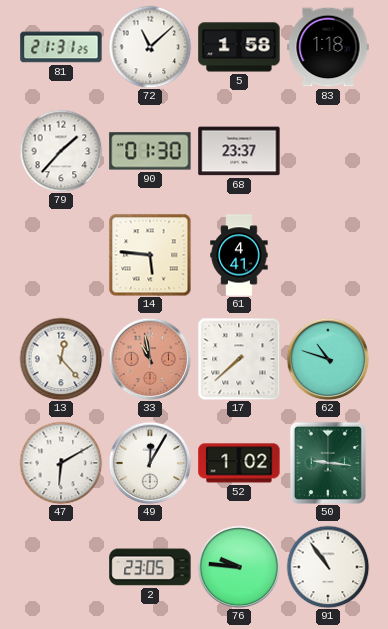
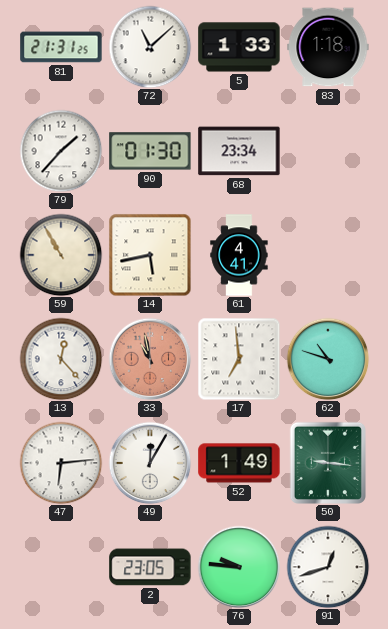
5: 1:58 -> 1:33
68: 23:37 -> 23:34
59: none -> 10:55
14: 5:46 -> 5:43
17: 7:38 -> 6:59
47: 6:10 -> 6:14
52: 1:02 -> 1:49
91: 10:54 -> 12:42
